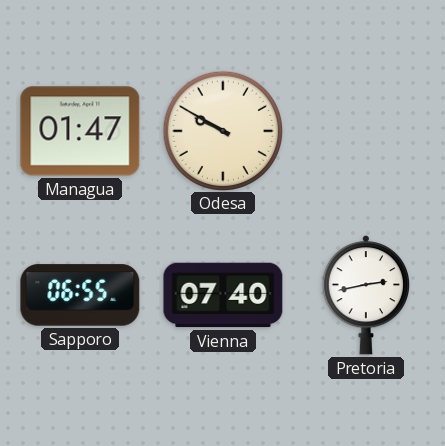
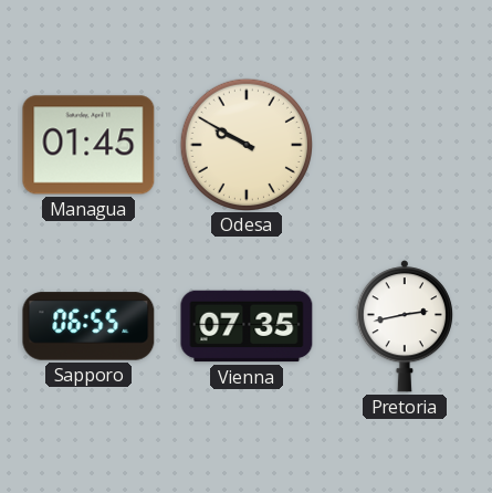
Managua: 01:47 -> 01:45
Vienna: 07:40 -> 07:35
